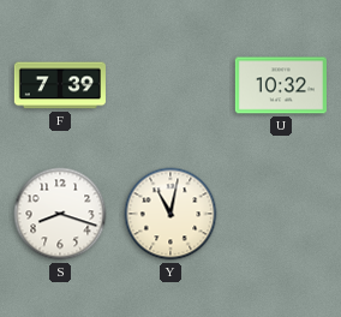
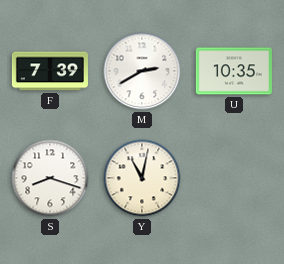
M: none -> 2:40
U: 10:32 -> 10:35
